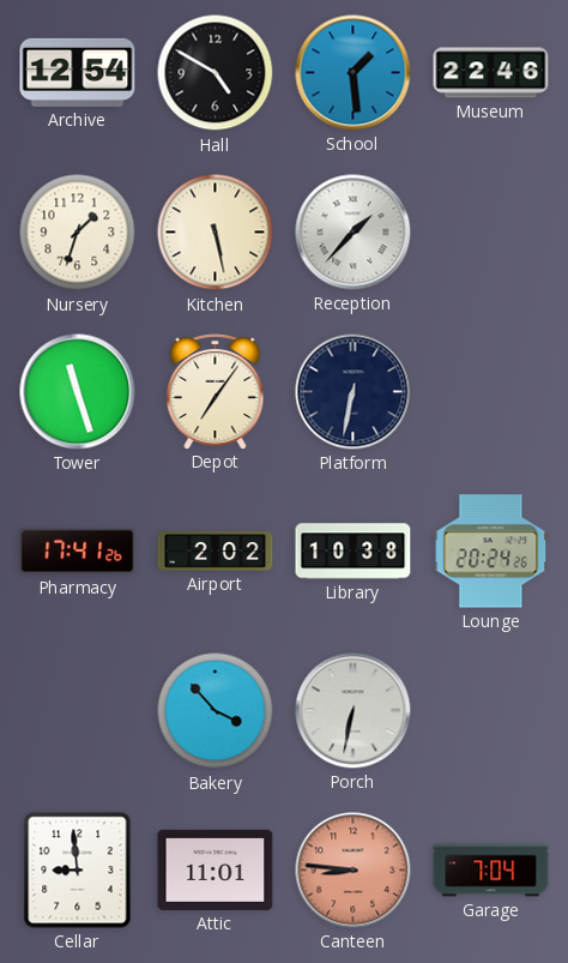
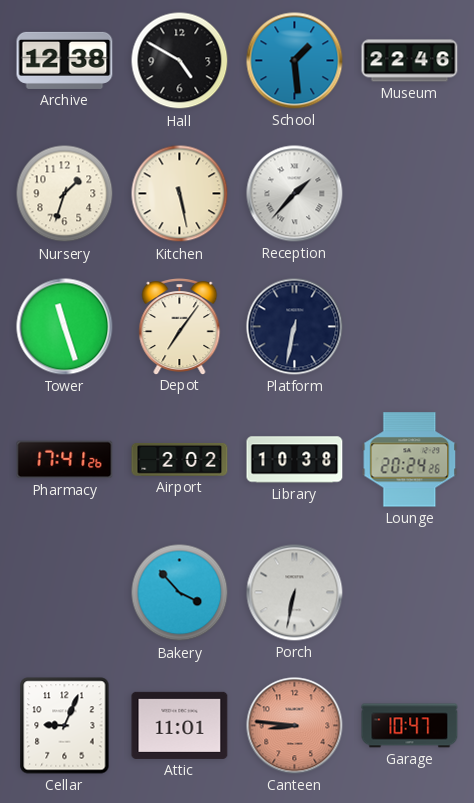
Archive: 12:54 -> 12:38
Cellar: 8:59 -> 9:04
Garage: 7:04 -> 10:47
